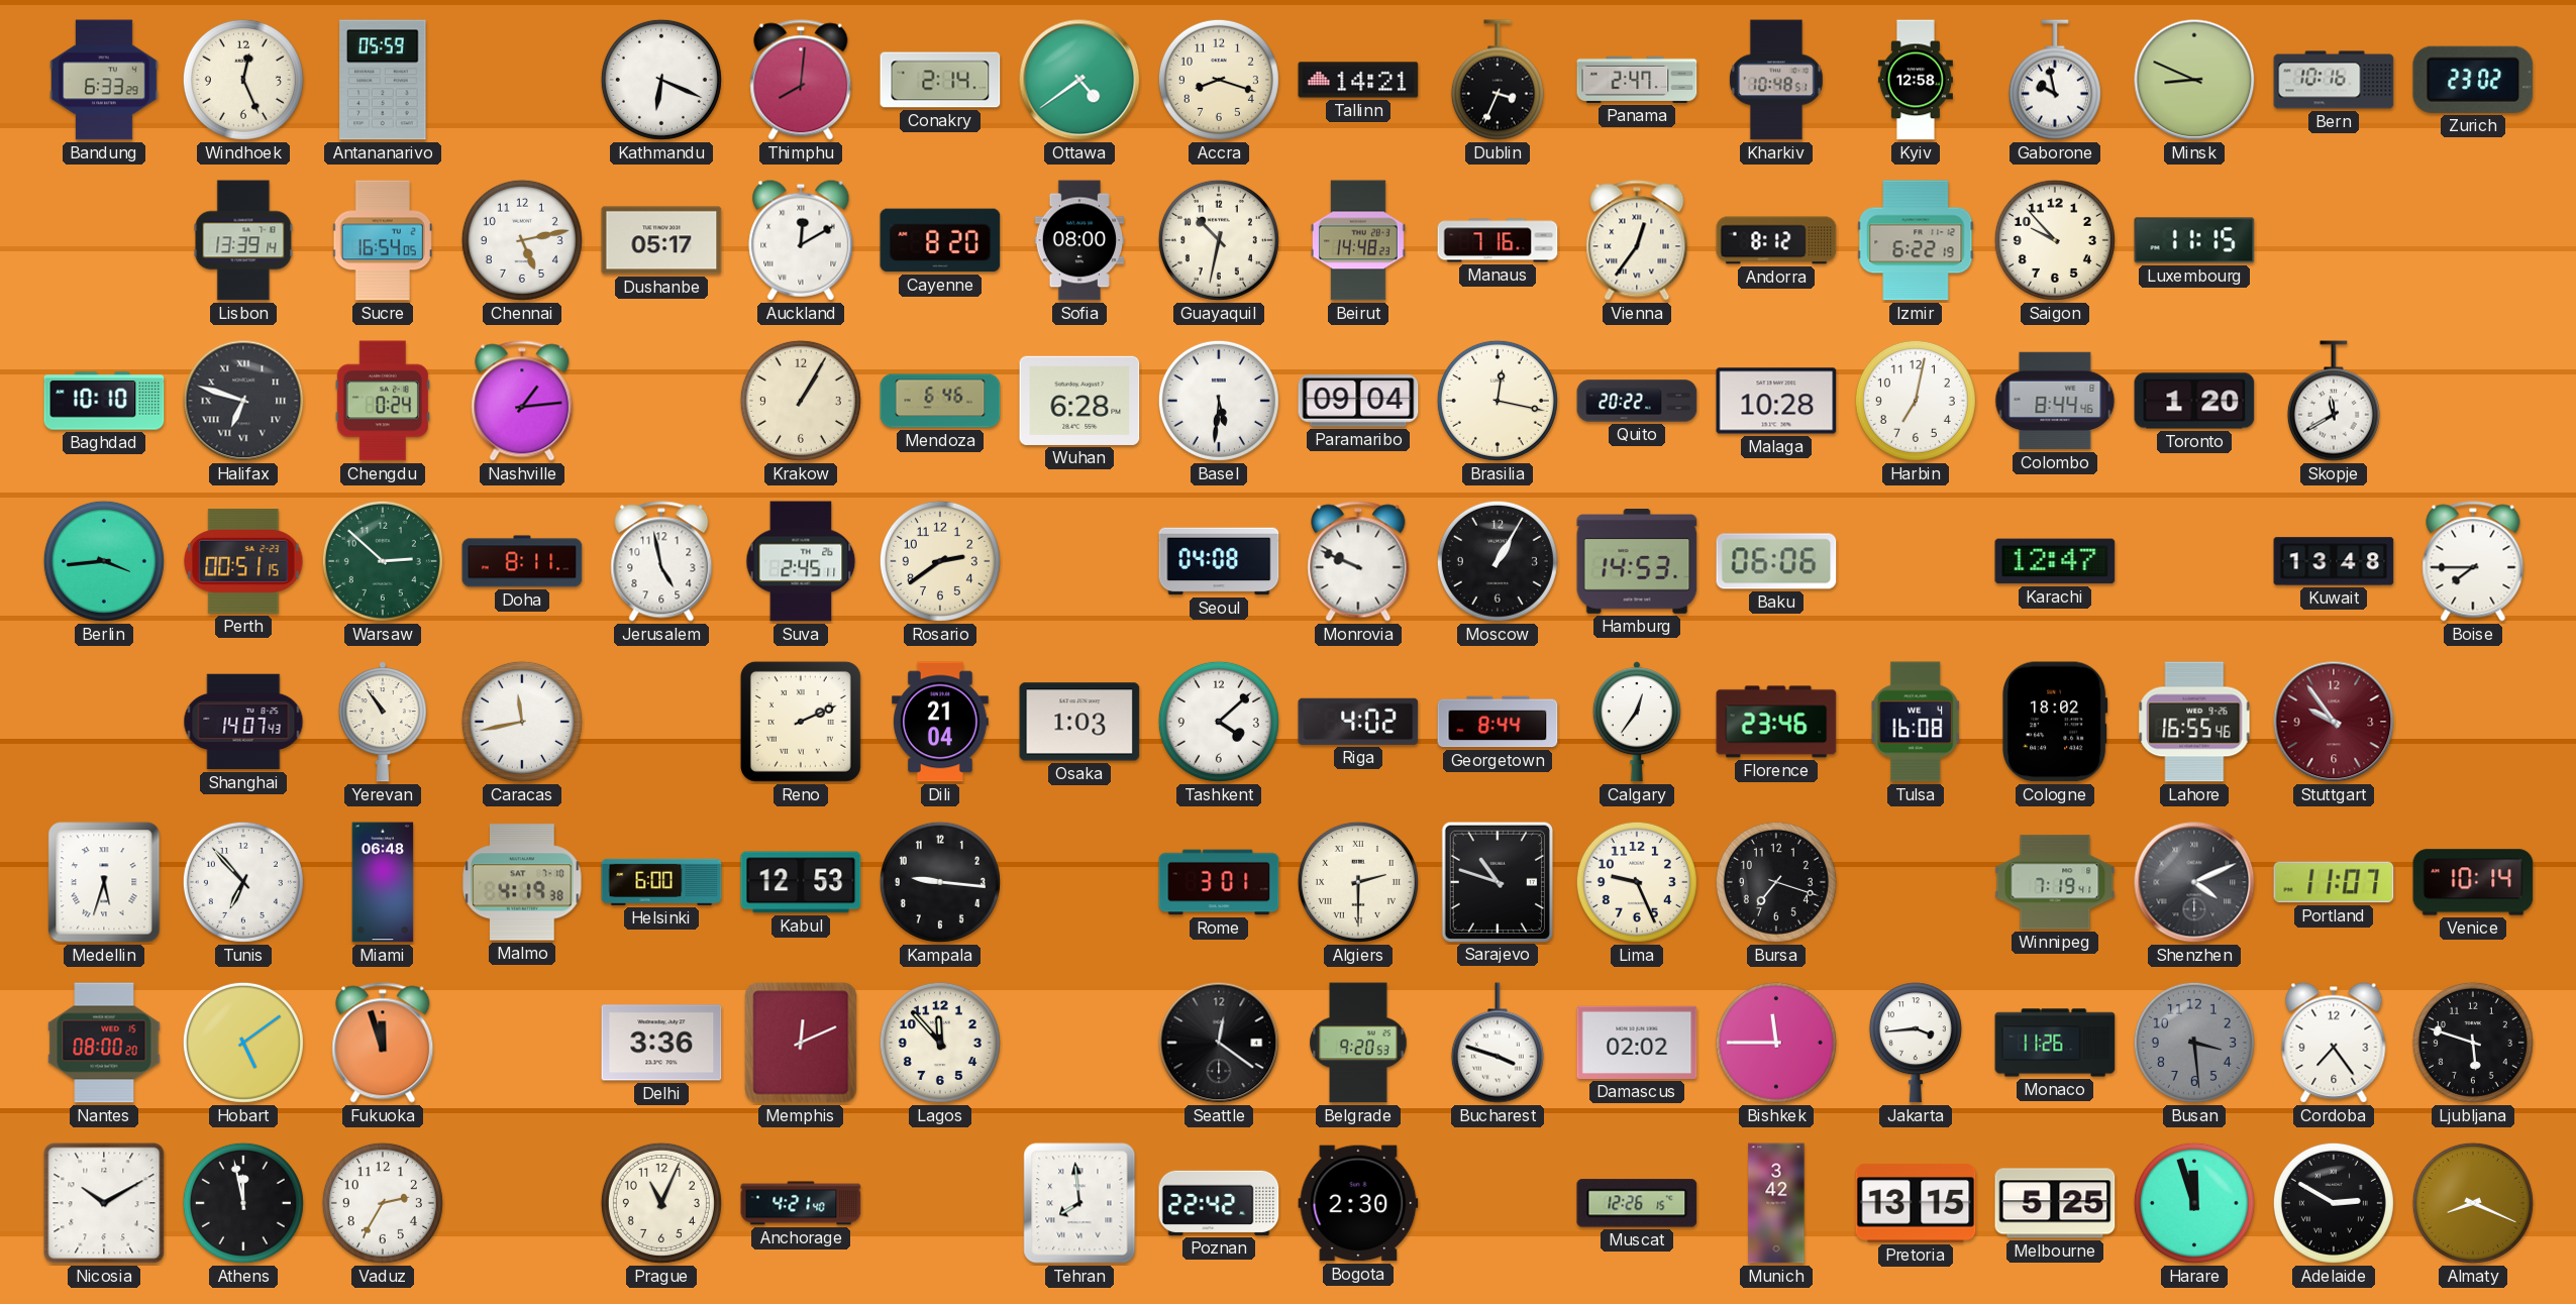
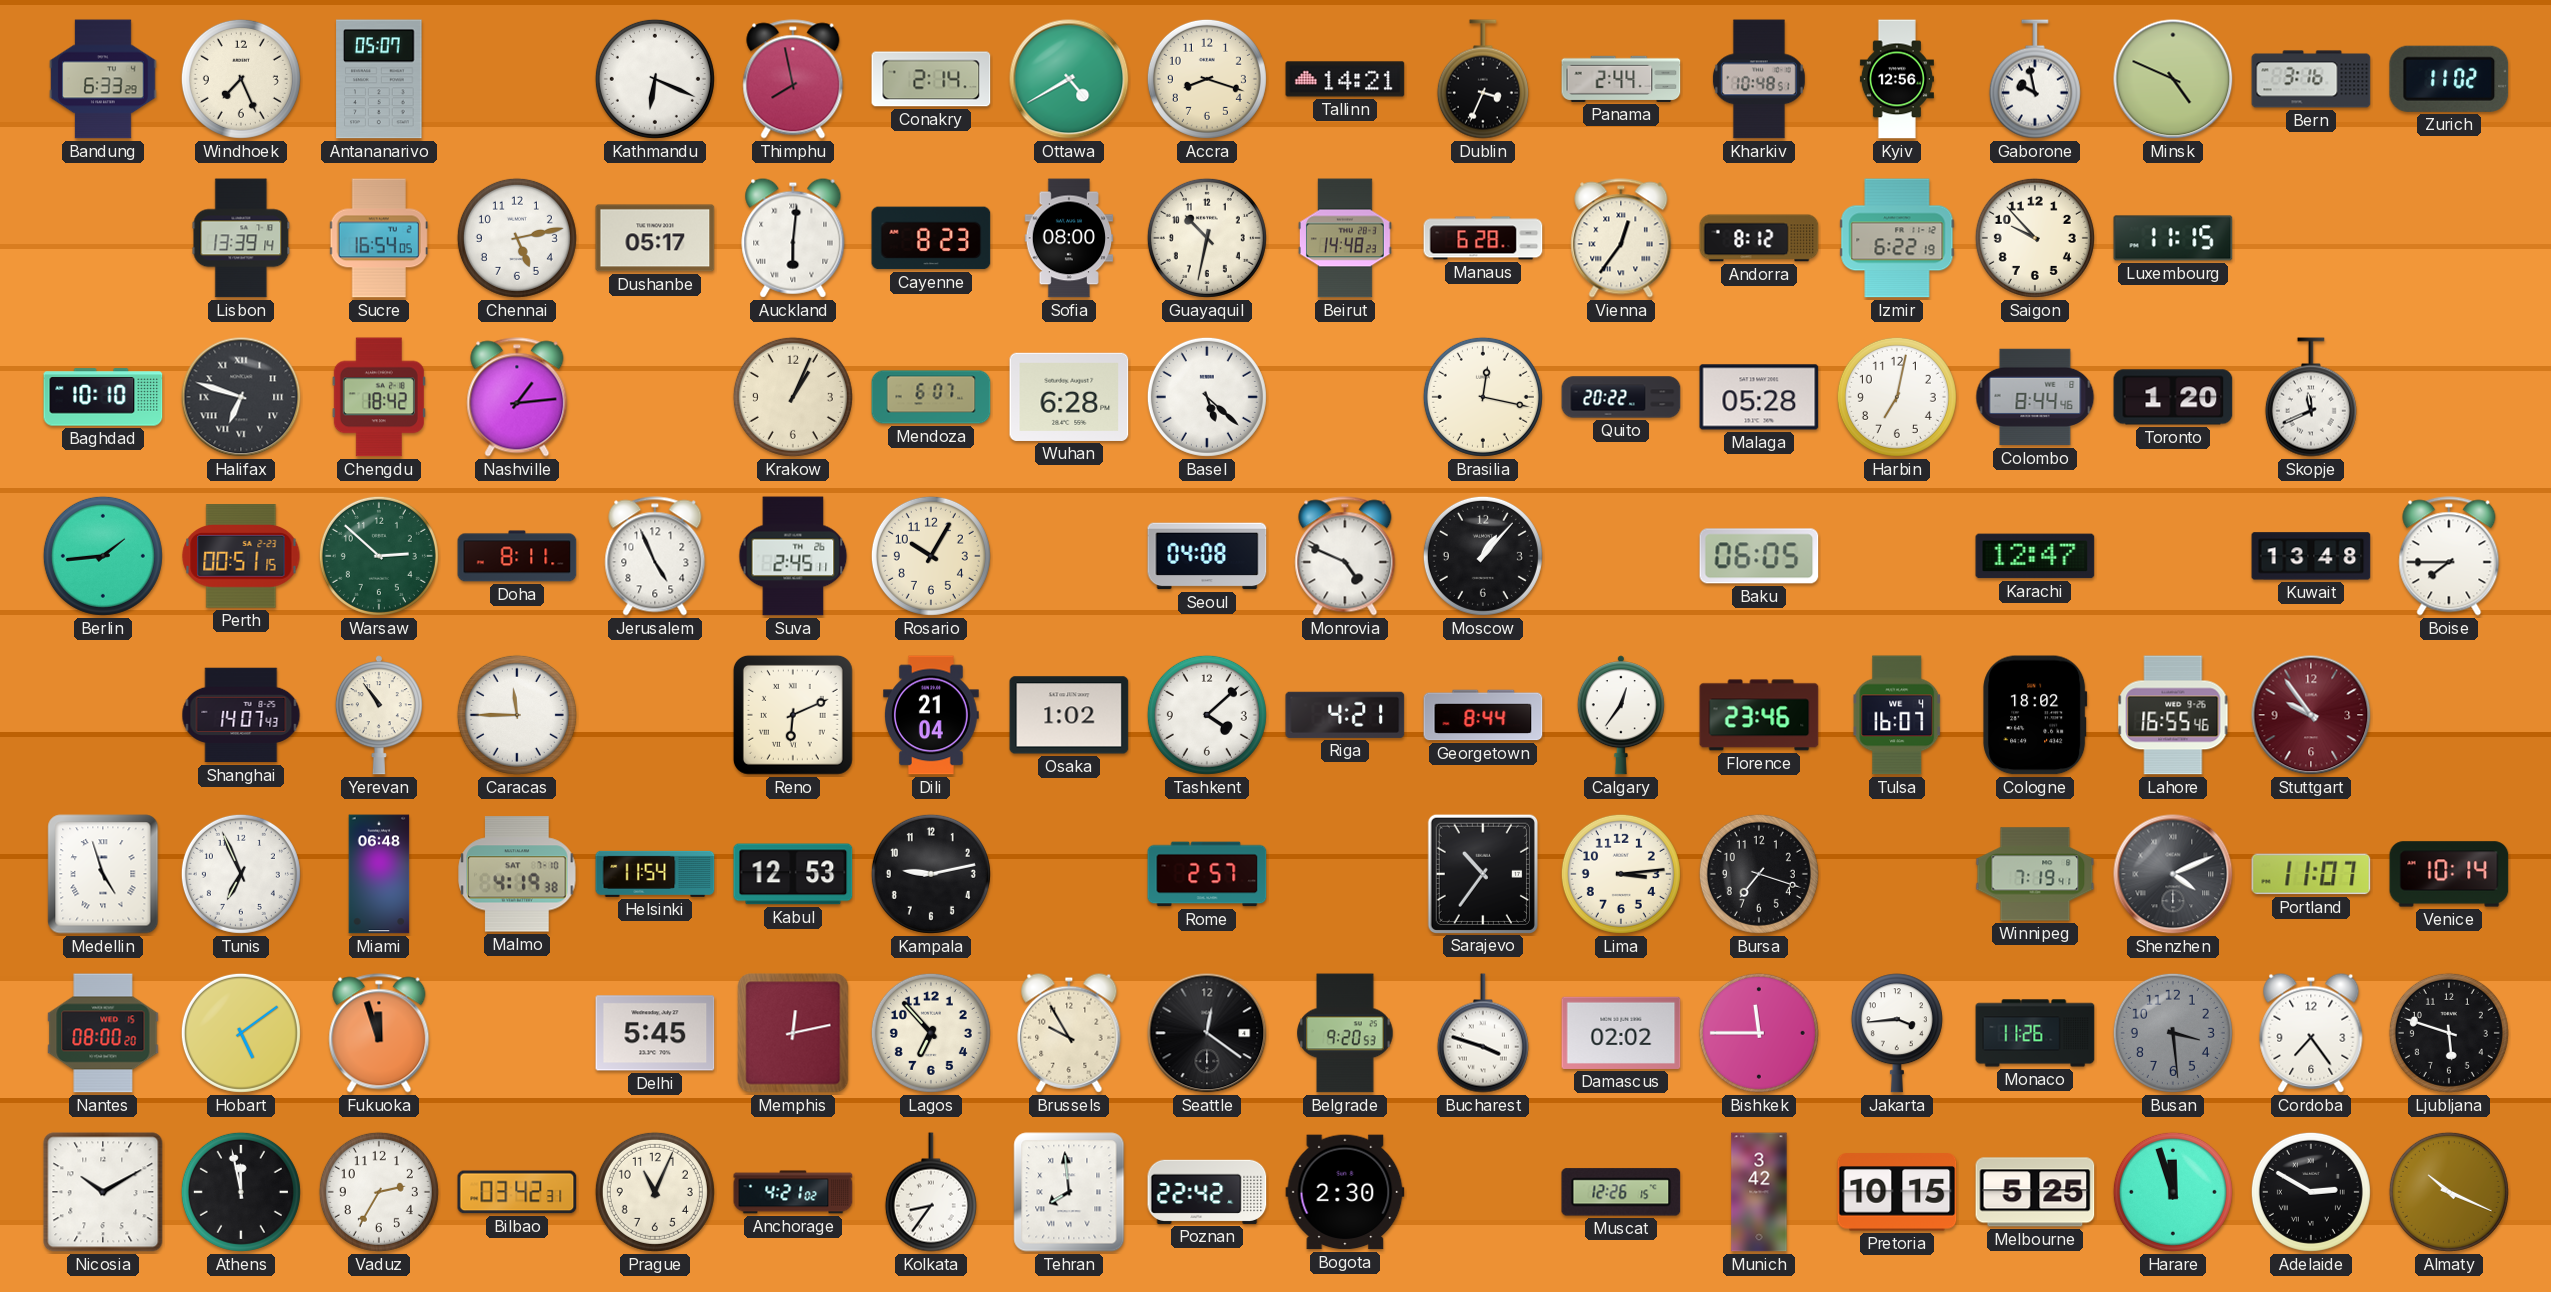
Windhoek: 12:26 -> 7:26
Antananarivo: 05:59 -> 05:07
Thimphu: 8:01 -> 7:58
Ottawa: 4:39 -> 4:40
Panama: 2:47 -> 2:44
Kyiv: 12:58 -> 12:56
Minsk: 8:49 -> 4:49
Bern: 10:16 -> 3:16
Zurich: 23:02 -> 11:02
Auckland: 12:10 -> 6:01
Cayenne: 8:20 -> 8:23
Manaus: 7:16 -> 6:28
Chengdu: 0:24 -> 18:42
Krakow: 1:05 -> 1:04
Mendoza: 6:46 -> 6:07
Basel: 5:31 -> 5:22
Paramaribo: 09:04 -> none
Malaga: 10:28 -> 05:28
Skopje: 11:40 -> 11:41
Berlin: 3:44 -> 1:44
Jerusalem: 4:58 -> 4:56
Rosario: 2:39 -> 10:05
Monrovia: 9:49 -> 4:49
Moscow: 1:05 -> 1:07
Hamburg: 14:53 -> none
Baku: 06:06 -> 06:05
Caracas: 11:43 -> 11:45
Reno: 2:11 -> 6:11
Osaka: 1:03 -> 1:02
Riga: 4:02 -> 4:21
Tulsa: 16:08 -> 16:07
Medellin: 5:33 -> 4:57
Tunis: 6:53 -> 6:56
Helsinki: 6:00 -> 11:54
Kampala: 9:16 -> 9:13
Rome: 3:01 -> 2:57
Algiers: 2:30 -> none
Sarajevo: 10:48 -> 10:36
Lima: 9:26 -> 3:14
Delhi: 3:36 -> 5:45
Memphis: 12:11 -> 12:13
Lagos: 11:53 -> 6:53
Brussels: none -> 9:55
Bilbao: none -> 03:42
Anchorage: 4:21:40 -> 4:21:02
Kolkata: none -> 8:36
Pretoria: 13:15 -> 10:15
Almaty: 8:19 -> 10:19
